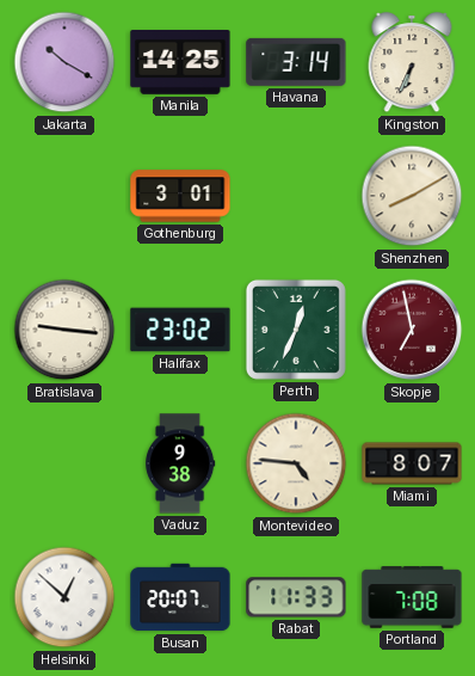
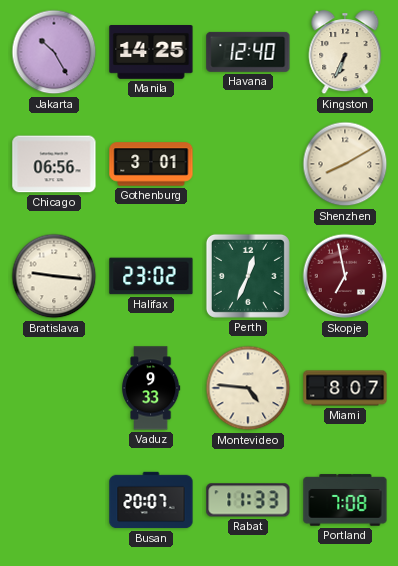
Jakarta: 10:20 -> 10:25
Havana: 3:14 -> 12:40
Chicago: none -> 06:56
Vaduz: 9:38 -> 9:33
Helsinki: 12:52 -> none
